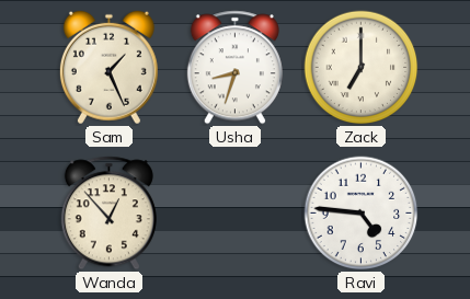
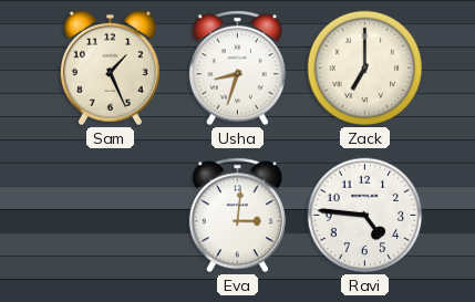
Wanda: 12:53 -> none
Eva: none -> 3:01
